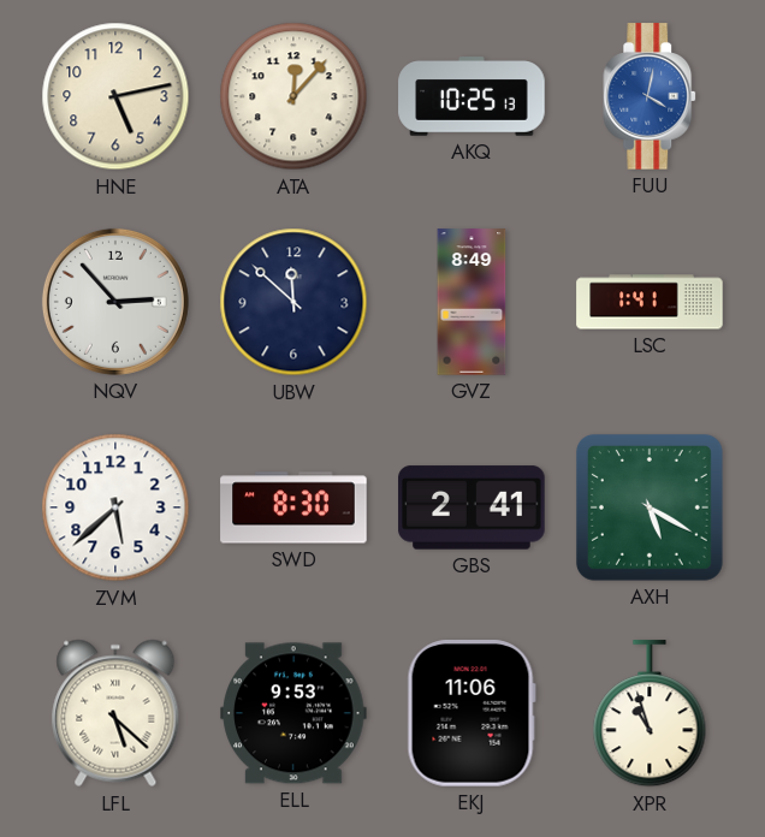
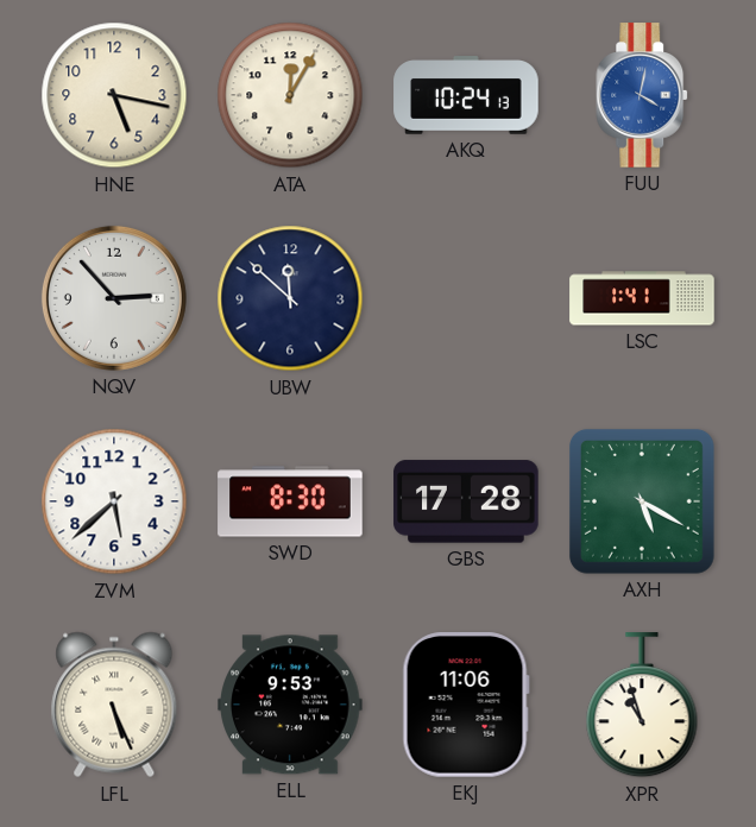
HNE: 5:13 -> 5:17
ATA: 12:07 -> 12:05
AKQ: 10:25 -> 10:24
GVZ: 8:49 -> none
GBS: 2:41 -> 17:28
LFL: 5:22 -> 5:26
